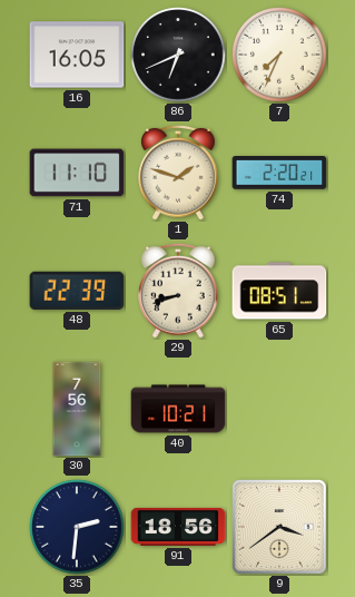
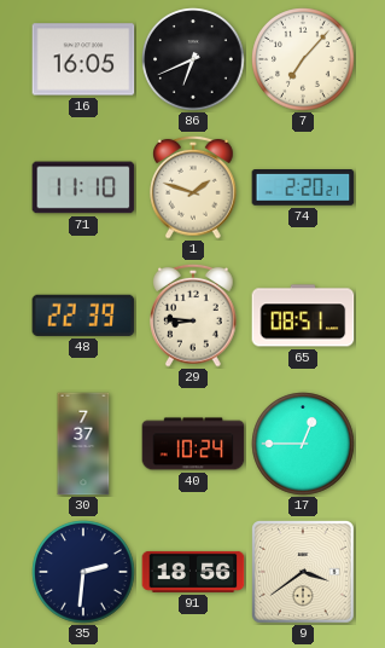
7: 7:34 -> 7:07
29: 8:42 -> 8:46
30: 7:56 -> 7:37
40: 10:21 -> 10:24
17: none -> 12:45
